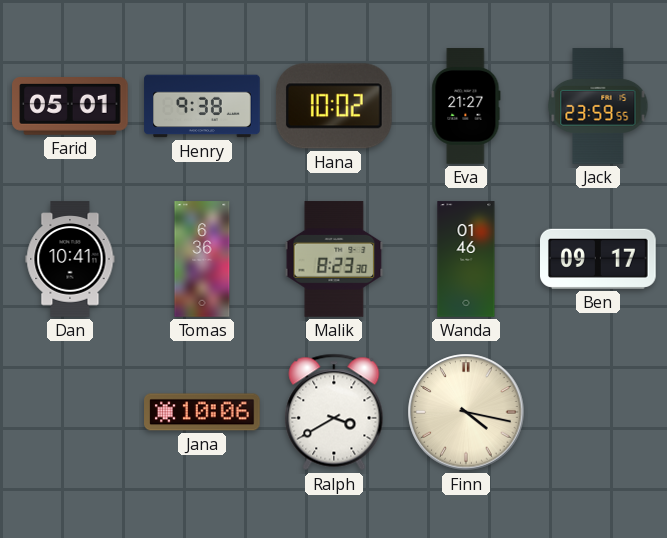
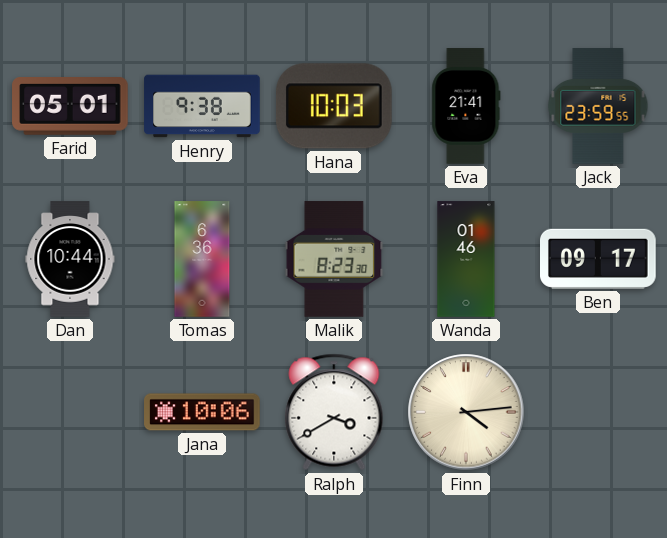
Hana: 10:02 -> 10:03
Eva: 21:27 -> 21:41
Dan: 10:41 -> 10:44
Finn: 4:17 -> 4:14
